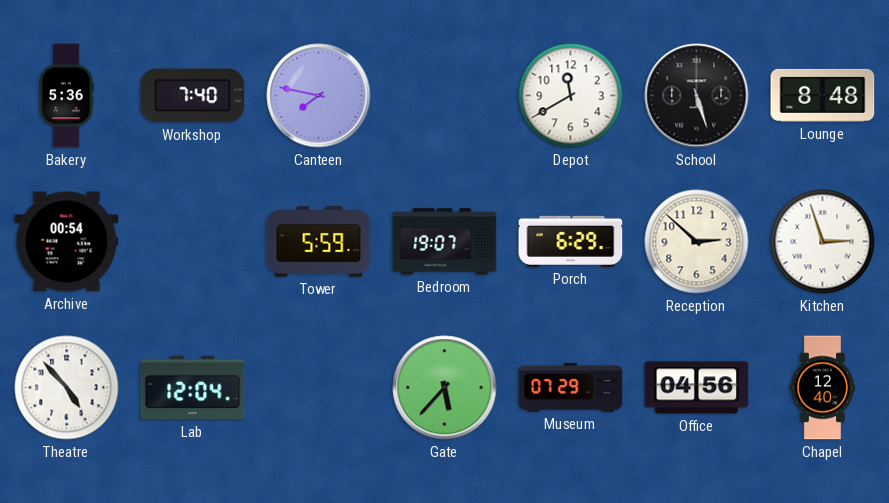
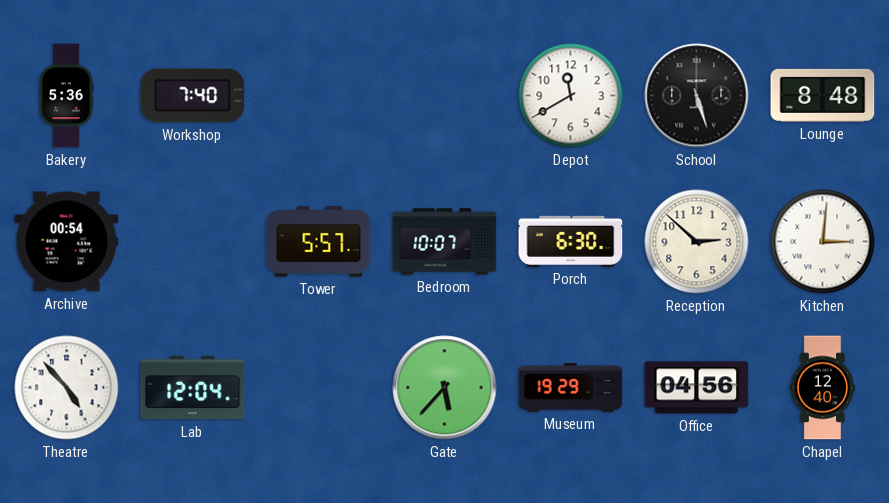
Canteen: 7:47 -> none
Tower: 5:59 -> 5:57
Bedroom: 19:07 -> 10:07
Porch: 6:29 -> 6:30
Kitchen: 2:57 -> 3:01
Museum: 07:29 -> 19:29
